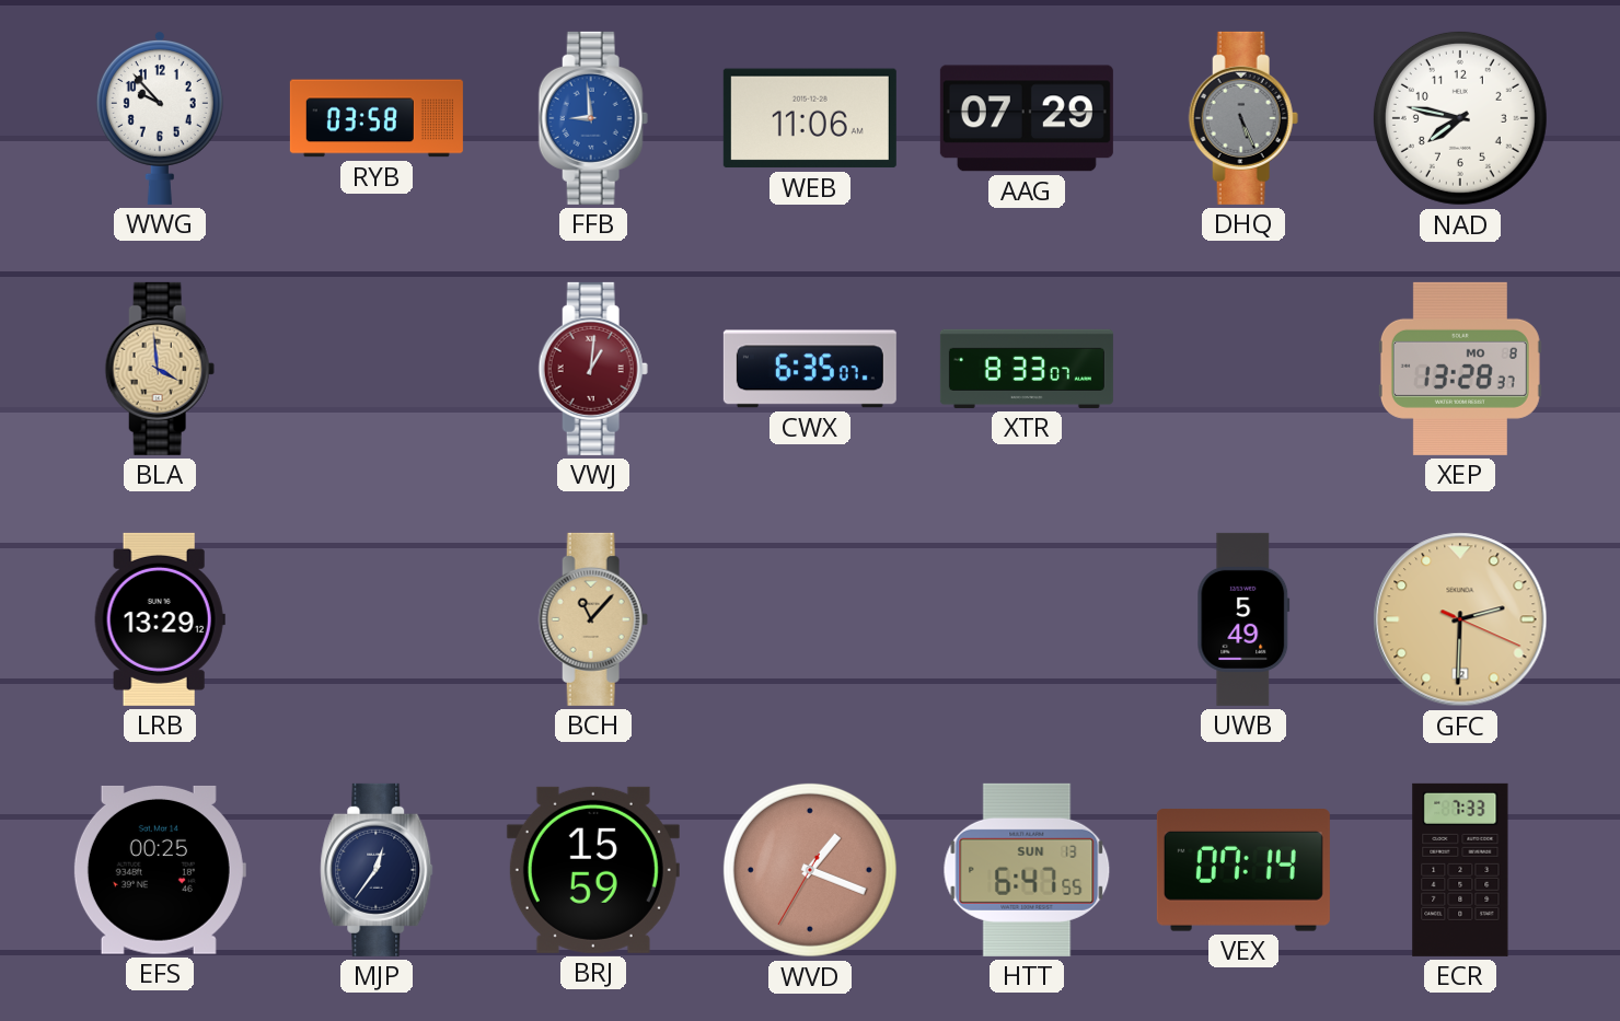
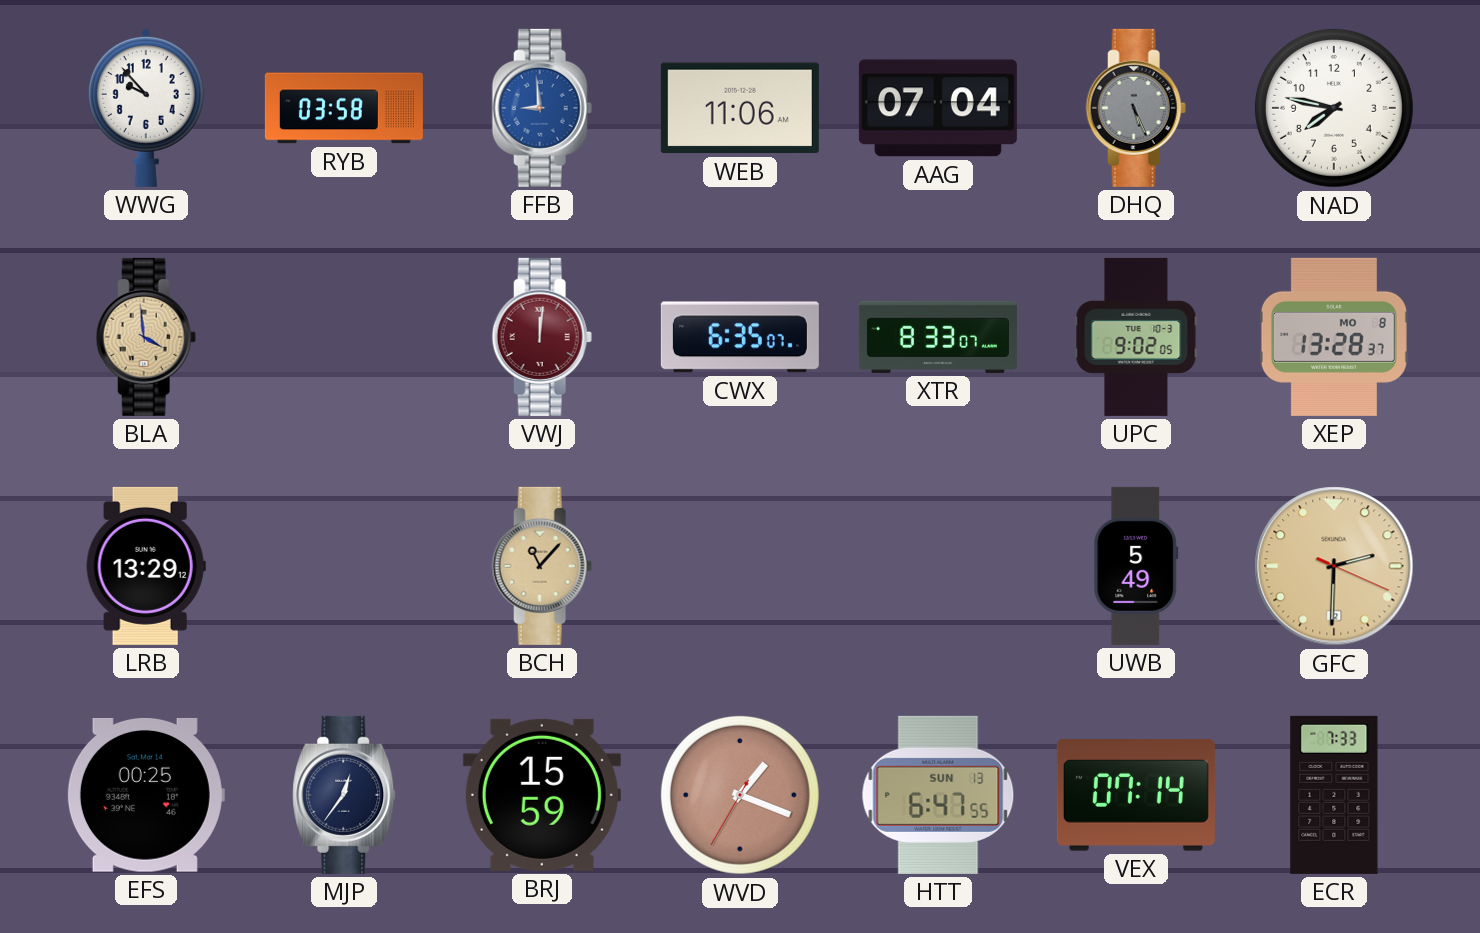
AAG: 07:29 -> 07:04
VWJ: 1:01 -> 12:01
UPC: none -> 9:02
